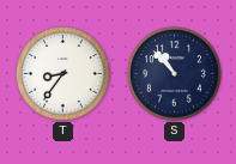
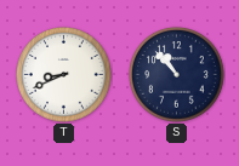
T: 8:36 -> 8:41
